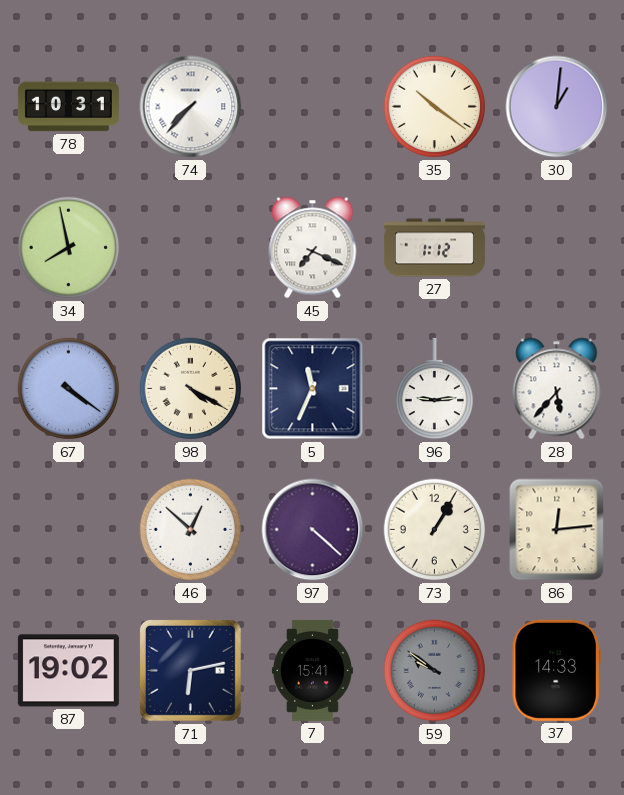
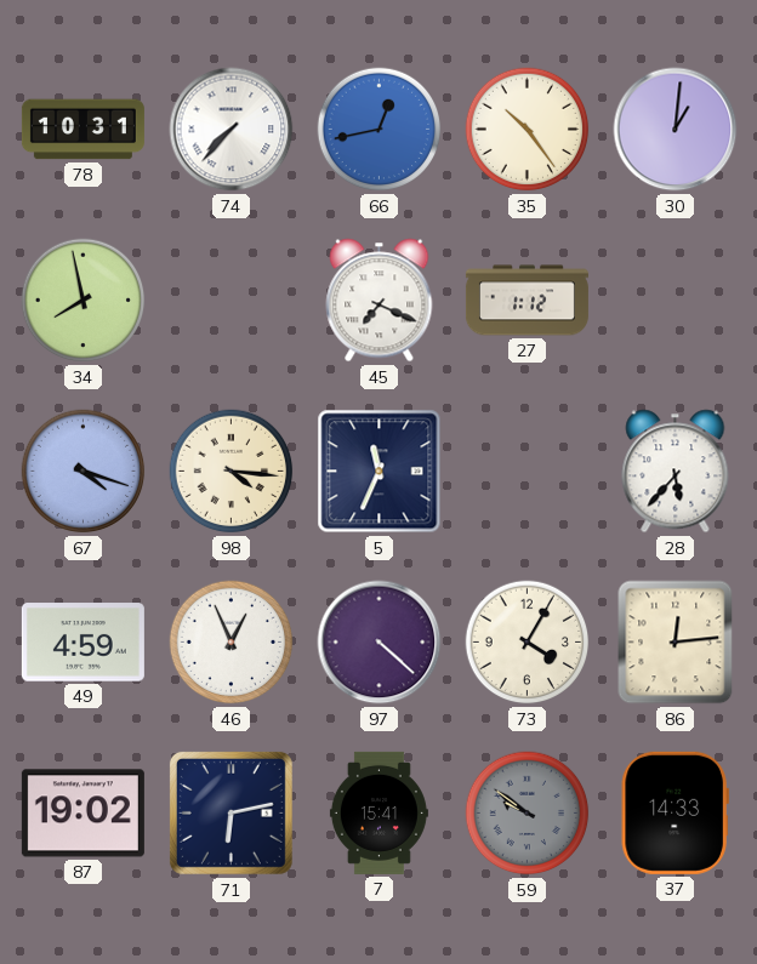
66: none -> 12:43
35: 10:21 -> 10:24
67: 4:21 -> 4:18
98: 4:20 -> 4:16
96: 9:14 -> none
49: none -> 4:59
46: 12:52 -> 12:56
73: 1:05 -> 4:05
